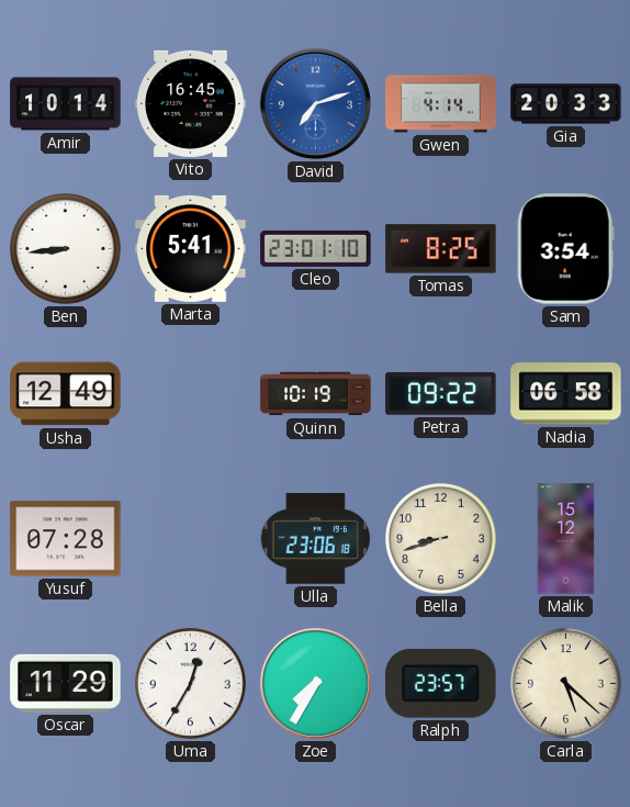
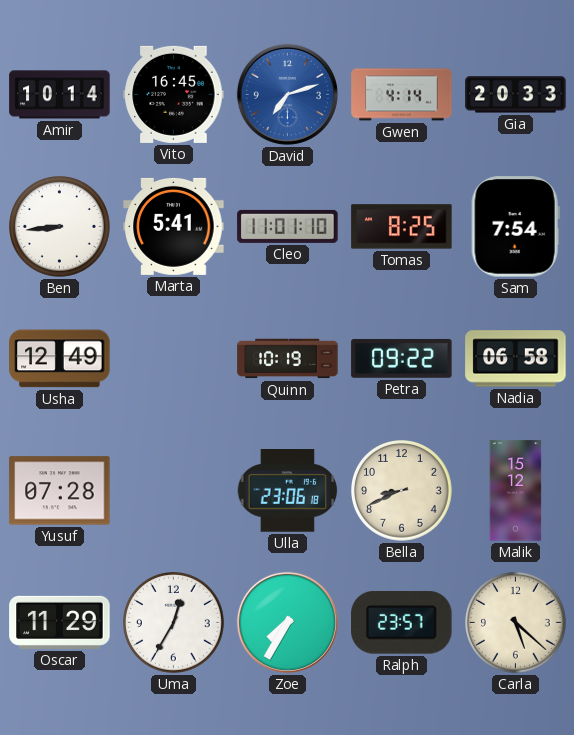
Cleo: 23:01 -> 11:01
Sam: 3:54 -> 7:54
Bella: 8:42 -> 8:41
